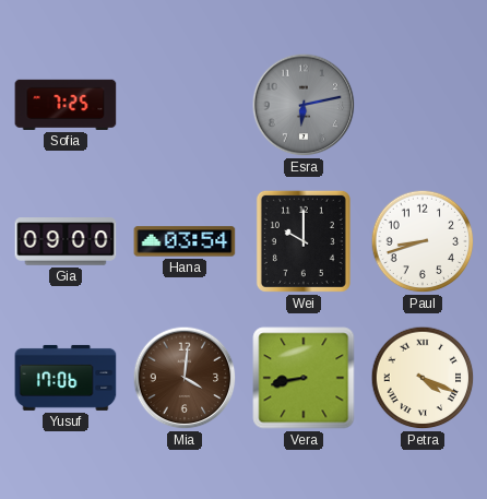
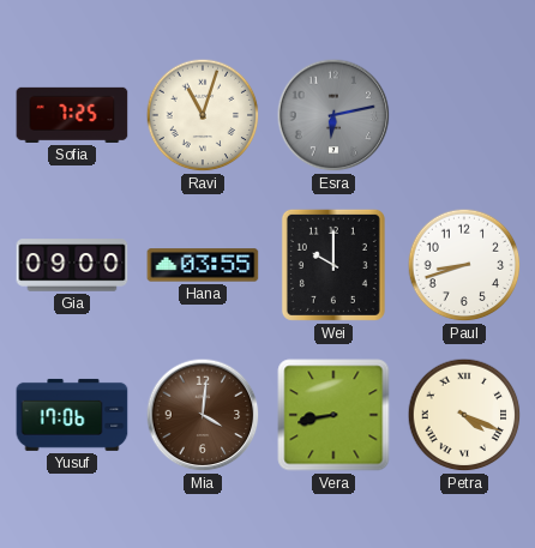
Ravi: none -> 11:03
Hana: 03:54 -> 03:55
